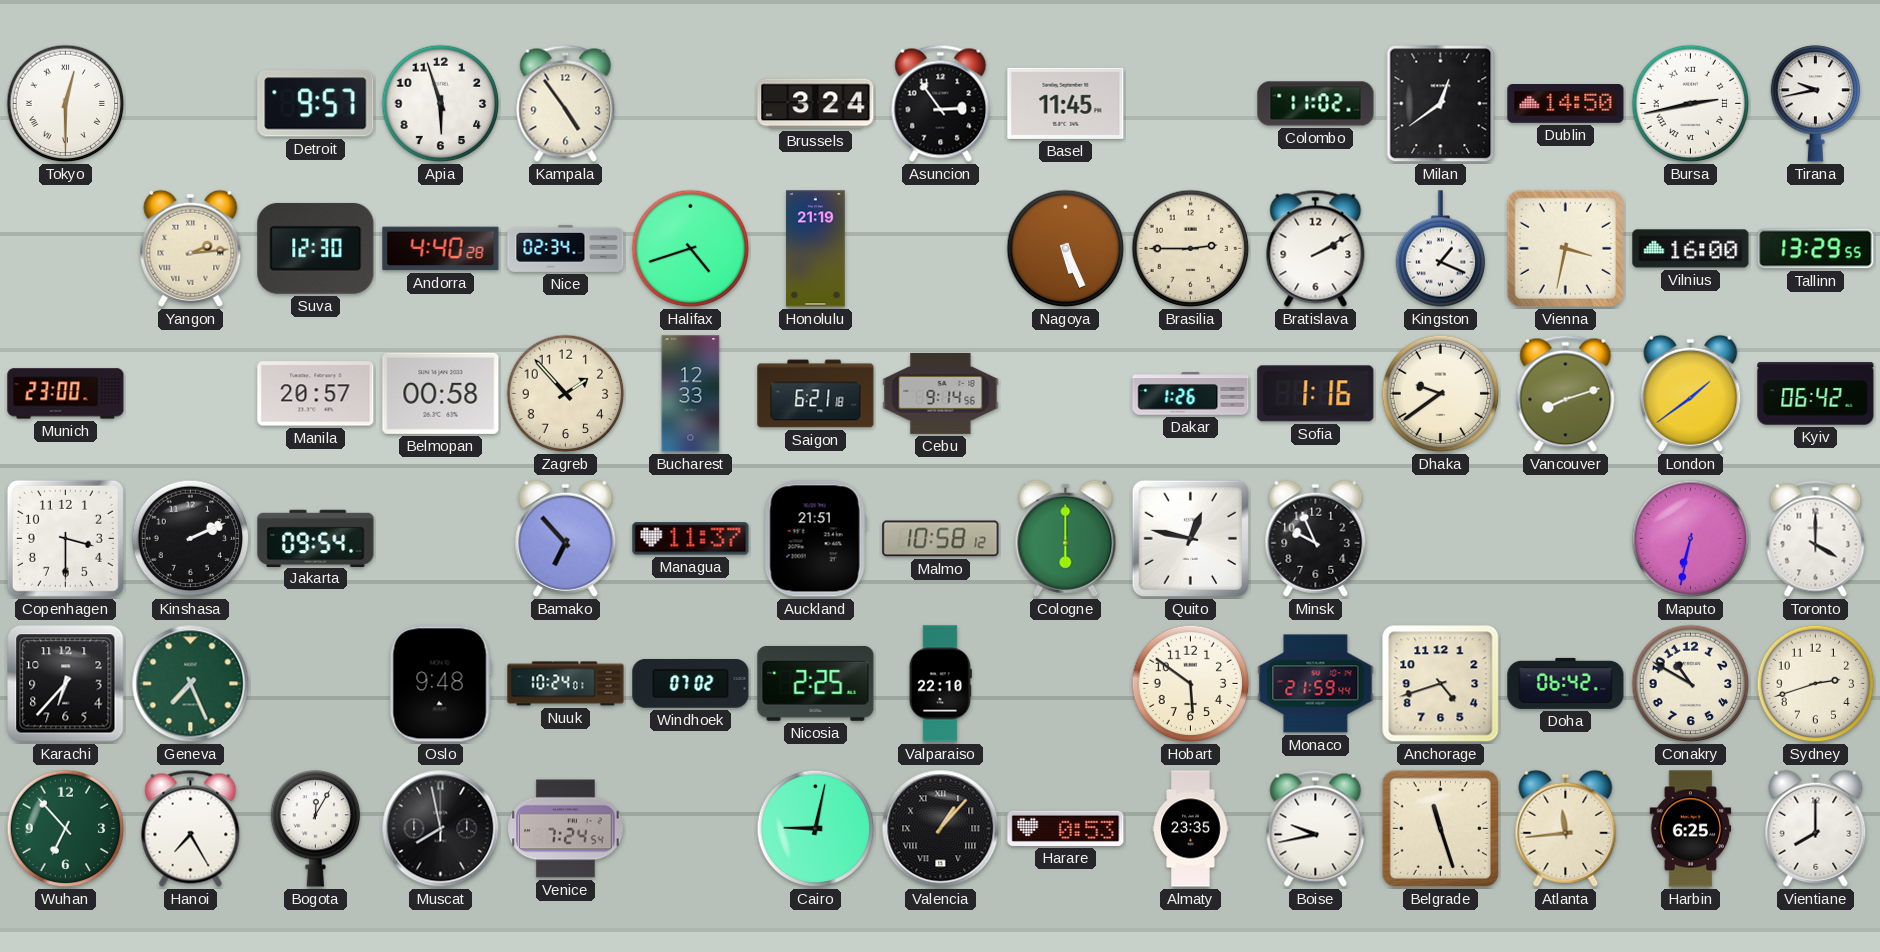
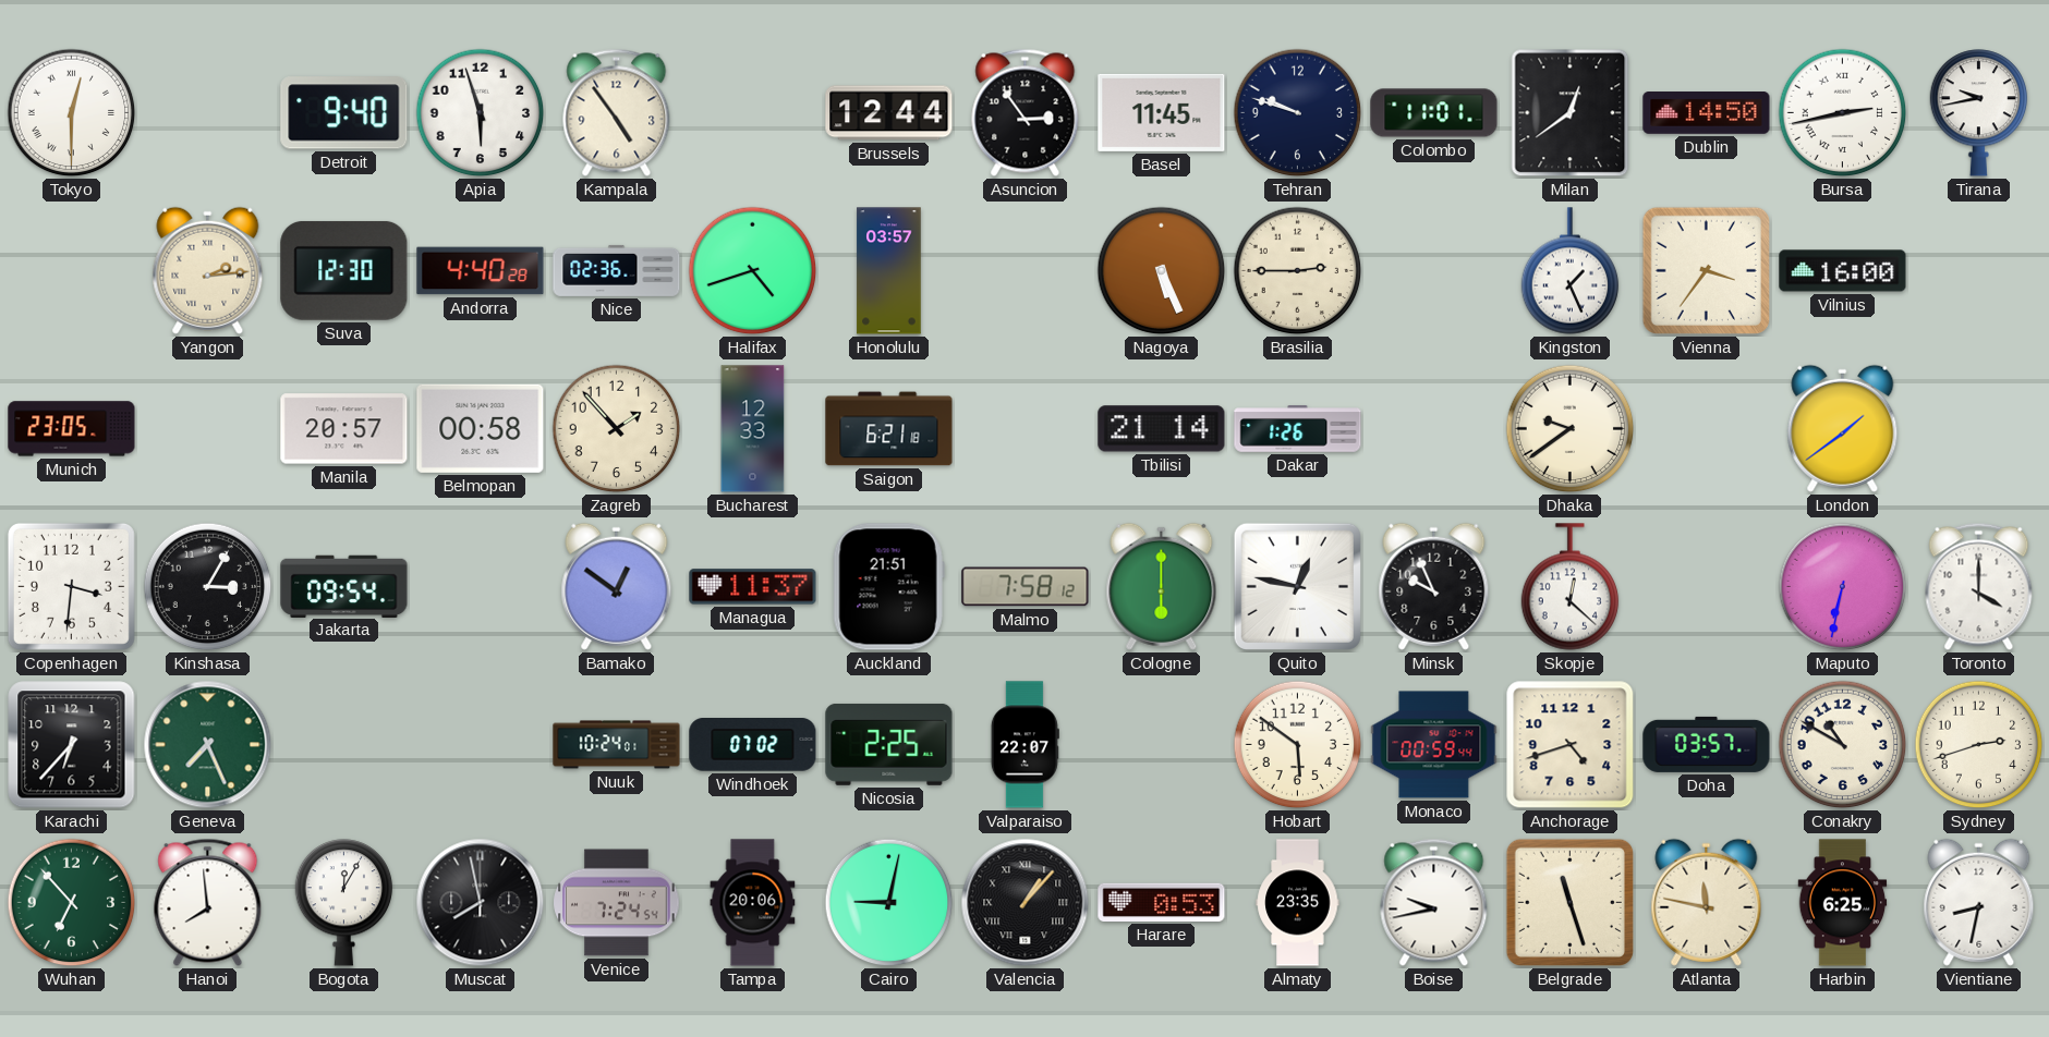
Detroit: 9:57 -> 9:40
Brussels: 3:24 -> 12:44
Tehran: none -> 9:48
Colombo: 11:02 -> 11:01
Nice: 02:34 -> 02:36
Honolulu: 21:19 -> 03:57
Bratislava: 2:10 -> none
Kingston: 1:19 -> 1:26
Vienna: 3:32 -> 3:36
Tallinn: 13:29 -> none
Munich: 23:00 -> 23:05
Cebu: 9:14 -> none
Tbilisi: none -> 21:14
Sofia: 1:16 -> none
Vancouver: 8:12 -> none
Kyiv: 06:42 -> none
Copenhagen: 3:30 -> 3:31
Kinshasa: 2:11 -> 3:05
Bamako: 6:53 -> 12:51
Malmo: 10:58 -> 7:58
Skopje: none -> 12:22
Oslo: 9:48 -> none
Valparaiso: 22:10 -> 22:07
Monaco: 21:59 -> 00:59
Doha: 06:42 -> 03:57
Hanoi: 7:25 -> 7:59
Tampa: none -> 20:06
Atlanta: 11:44 -> 11:47
Vientiane: 8:00 -> 8:32
